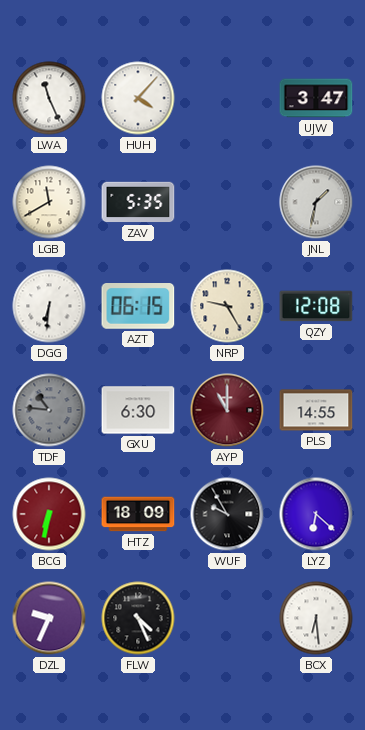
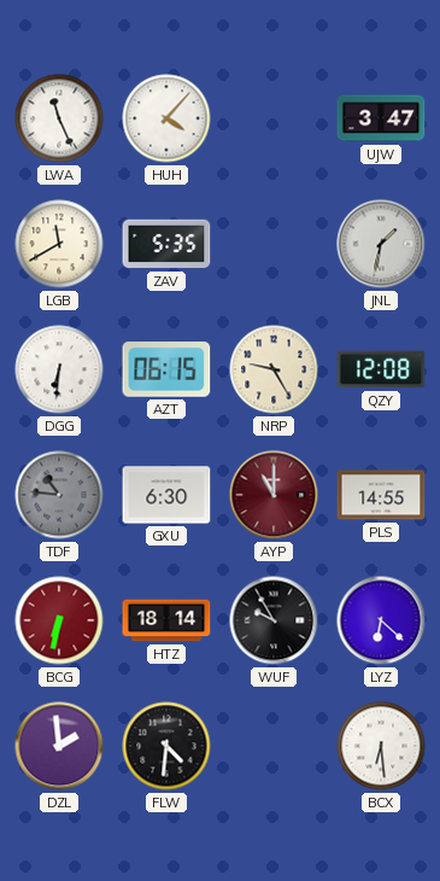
HTZ: 18:09 -> 18:14
DZL: 9:34 -> 1:59
FLW: 4:26 -> 4:31
